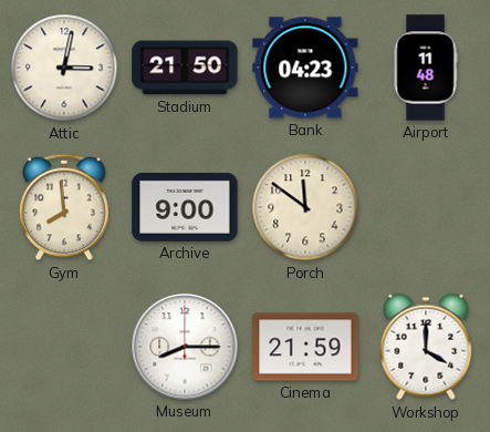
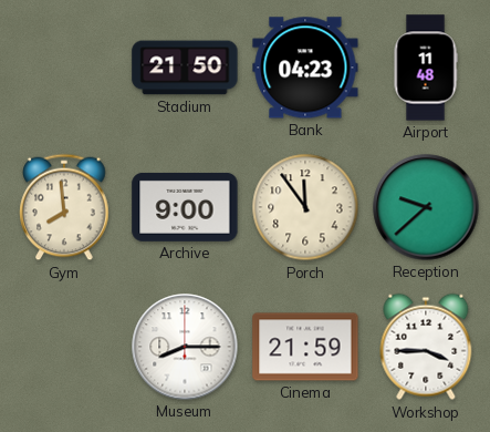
Attic: 3:02 -> none
Porch: 11:51 -> 11:54
Reception: none -> 9:38
Workshop: 4:00 -> 3:45
